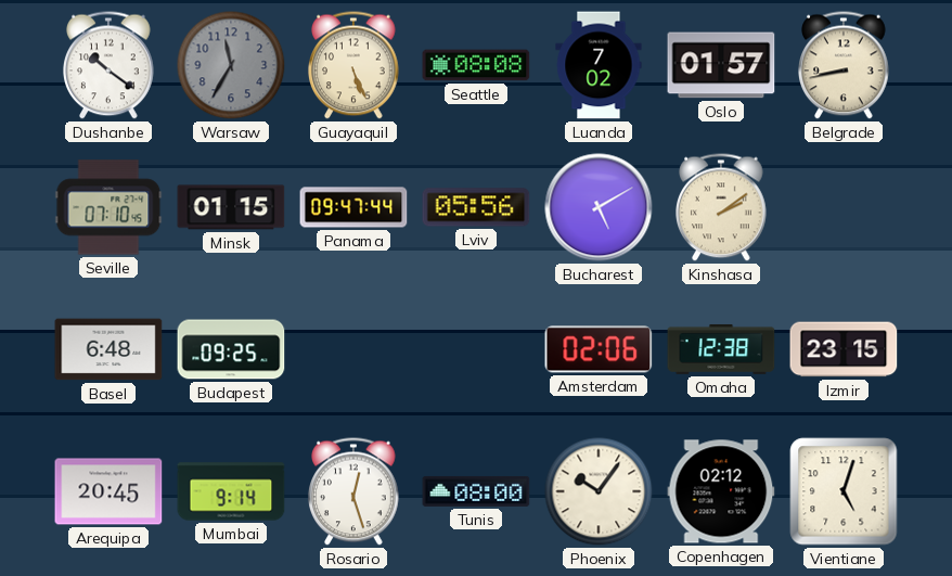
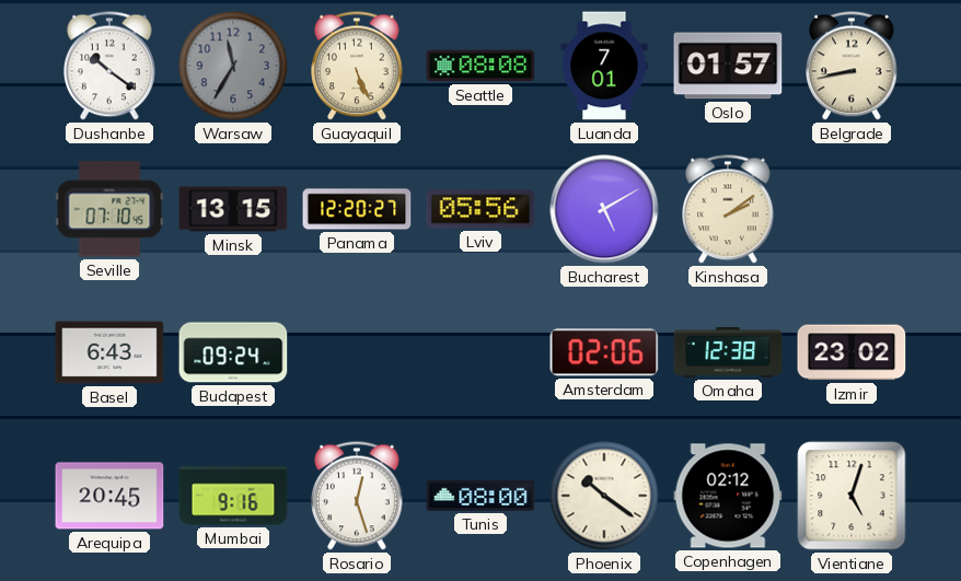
Luanda: 7:02 -> 7:01
Minsk: 01:15 -> 13:15
Panama: 09:47 -> 12:20
Basel: 6:48 -> 6:43
Budapest: 09:25 -> 09:24
Izmir: 23:15 -> 23:02
Mumbai: 9:14 -> 9:16
Phoenix: 10:06 -> 10:21
